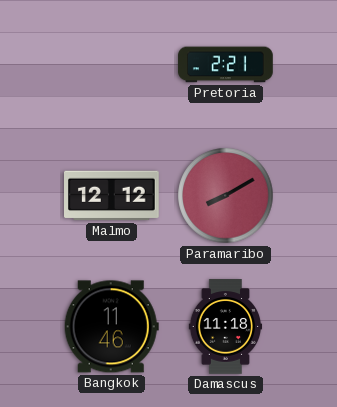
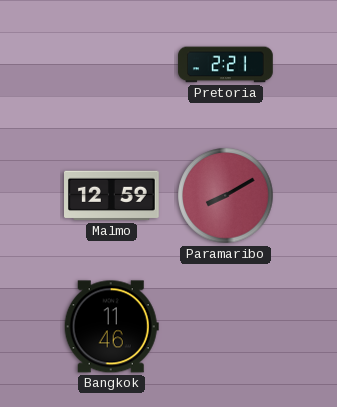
Malmo: 12:12 -> 12:59
Damascus: 11:18 -> none
